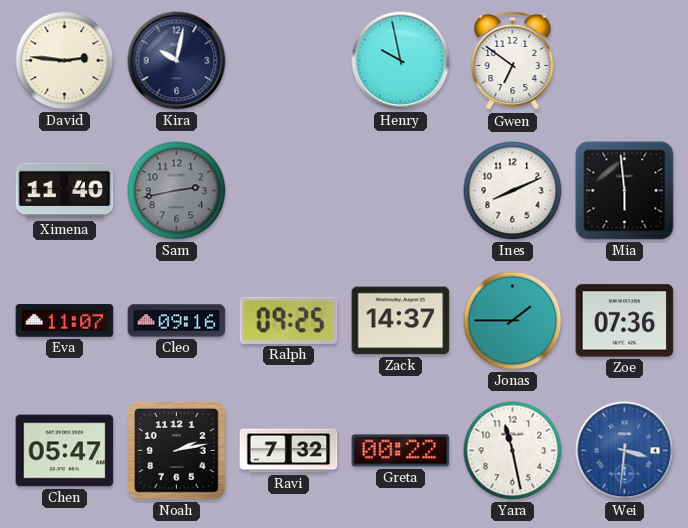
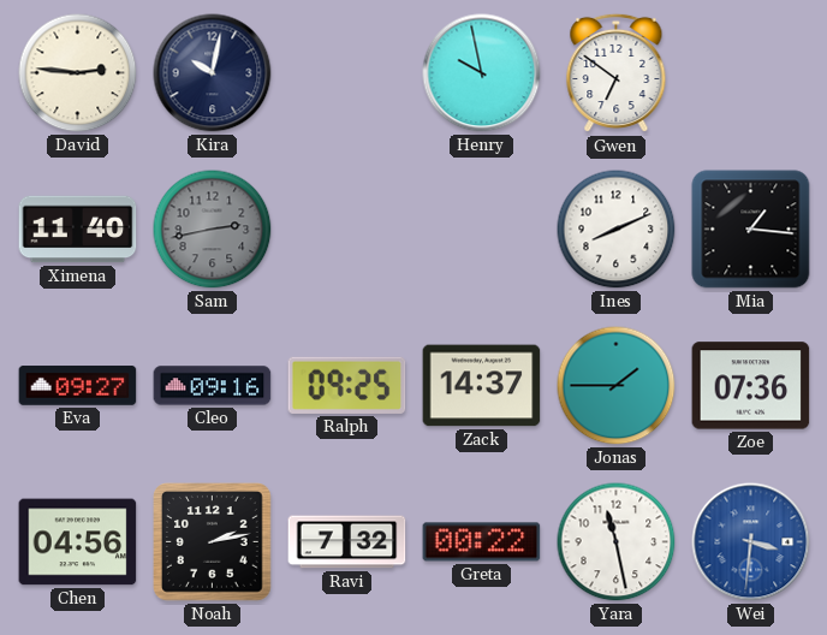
Mia: 5:59 -> 1:16
Eva: 11:07 -> 09:27
Chen: 05:47 -> 04:56
